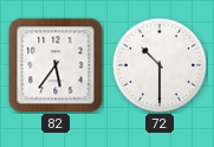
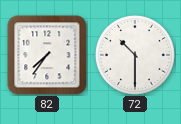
82: 5:36 -> 7:36
